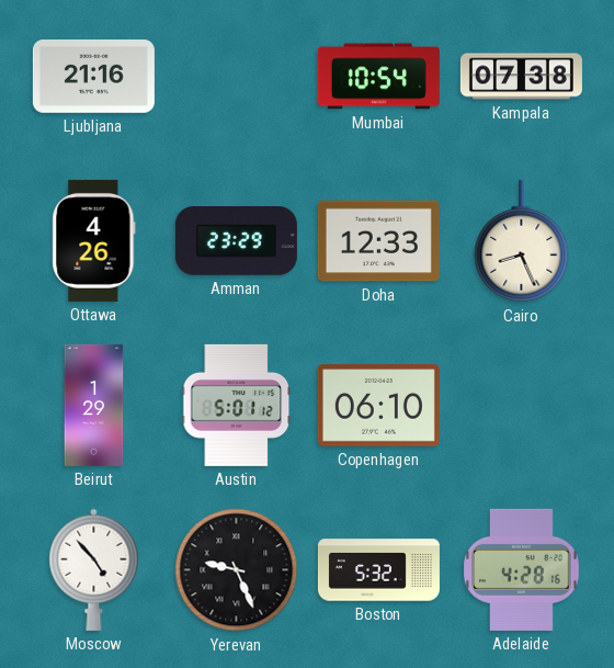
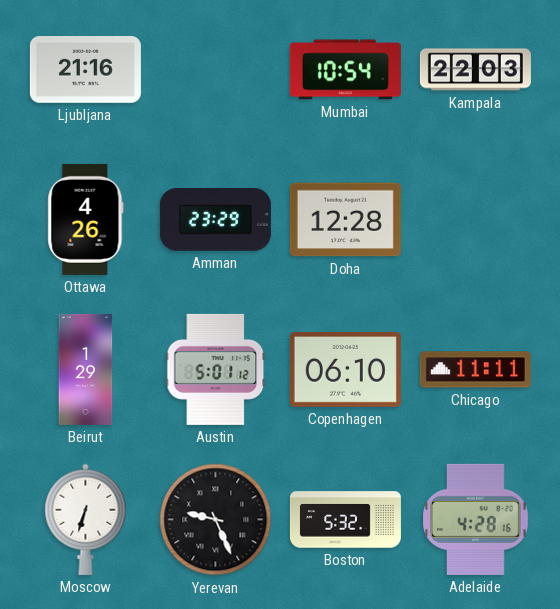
Kampala: 07:38 -> 22:03
Doha: 12:33 -> 12:28
Cairo: 8:26 -> none
Chicago: none -> 11:11
Moscow: 4:53 -> 6:33
